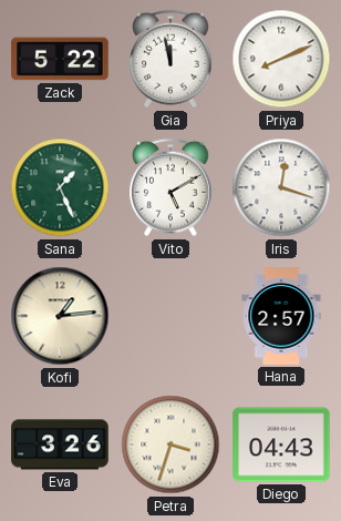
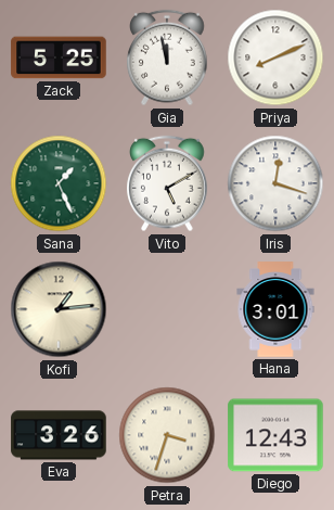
Zack: 5:22 -> 5:25
Hana: 2:57 -> 3:01
Diego: 04:43 -> 12:43
